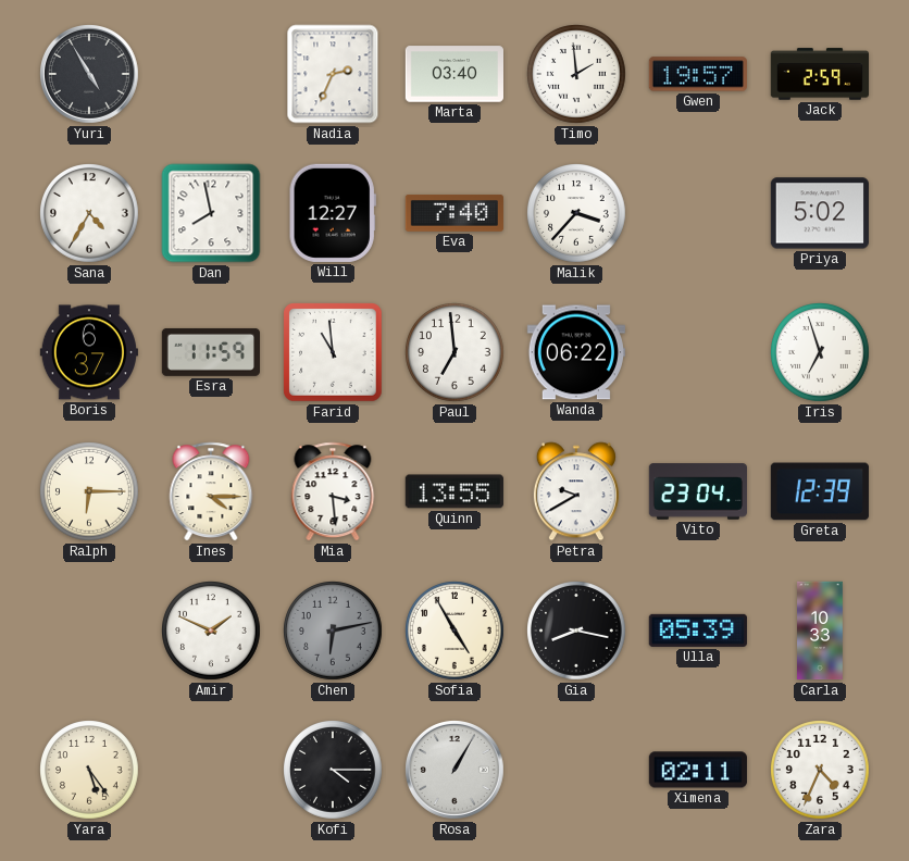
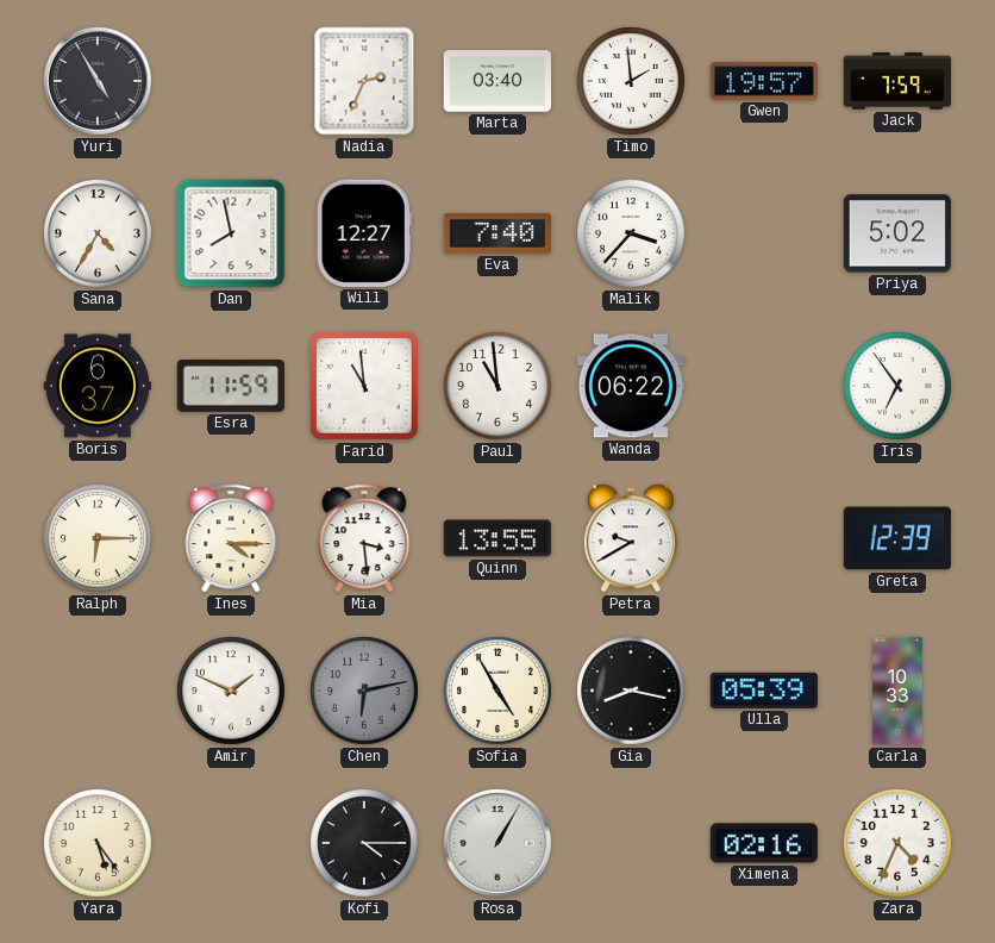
Jack: 2:59 -> 7:59
Paul: 6:59 -> 10:59
Iris: 6:57 -> 6:54
Vito: 23:04 -> none
Ximena: 02:11 -> 02:16
